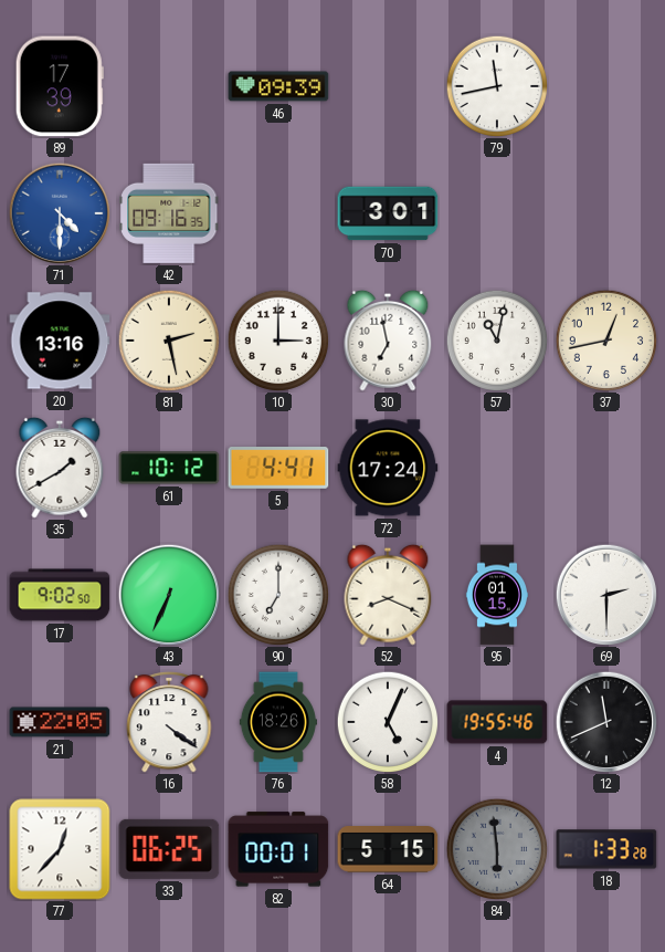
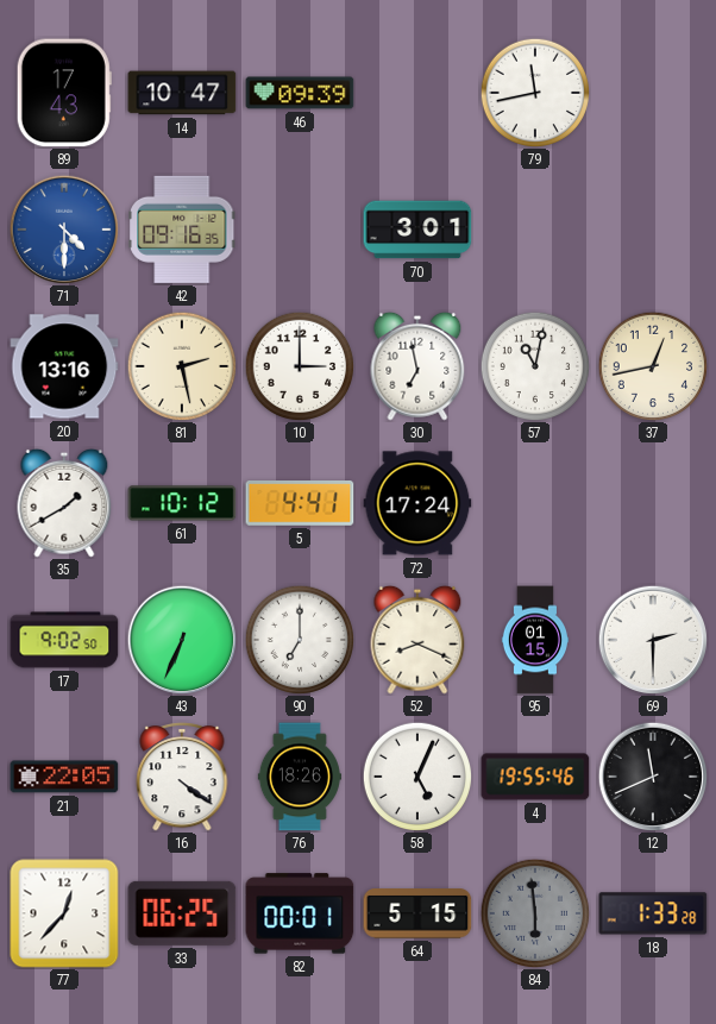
89: 17:39 -> 17:43
14: none -> 10:47
